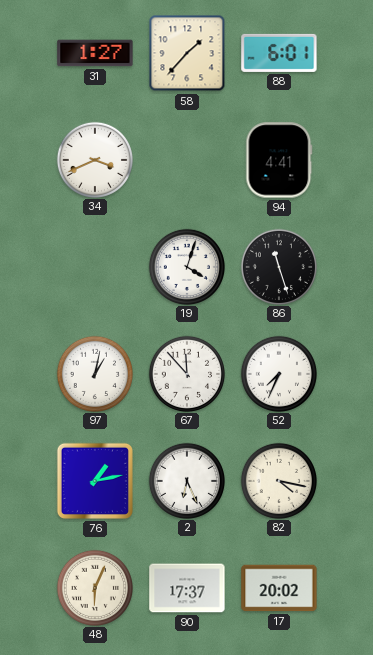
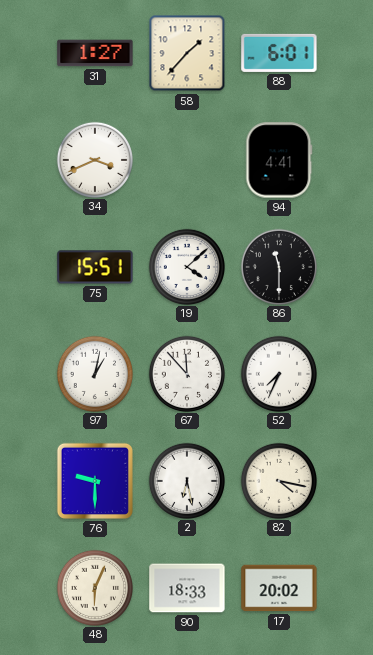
75: none -> 15:51
19: 4:03 -> 4:08
86: 11:27 -> 11:30
76: 1:13 -> 9:30
2: 6:26 -> 6:28
90: 17:37 -> 18:33
